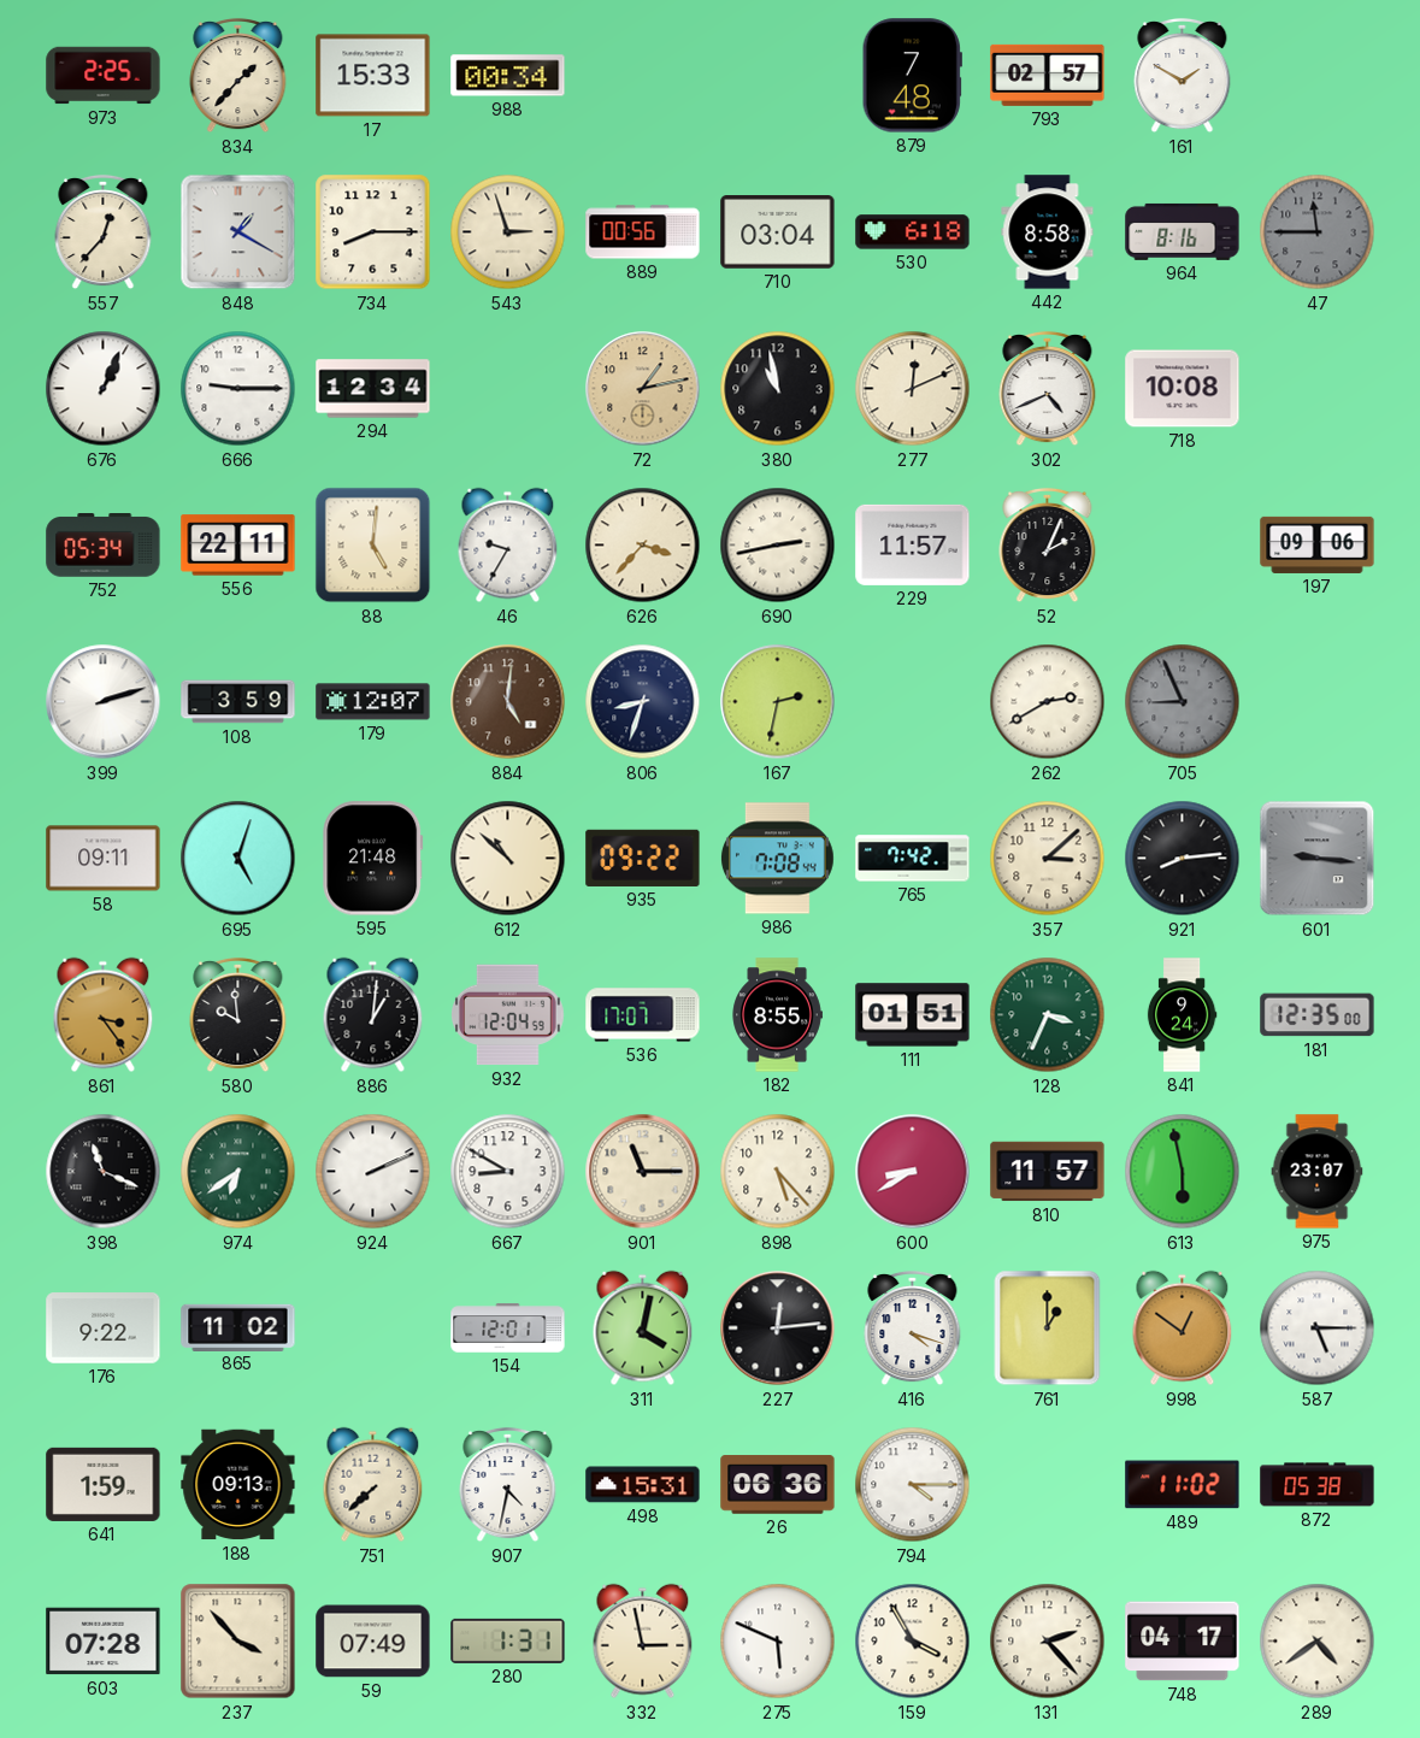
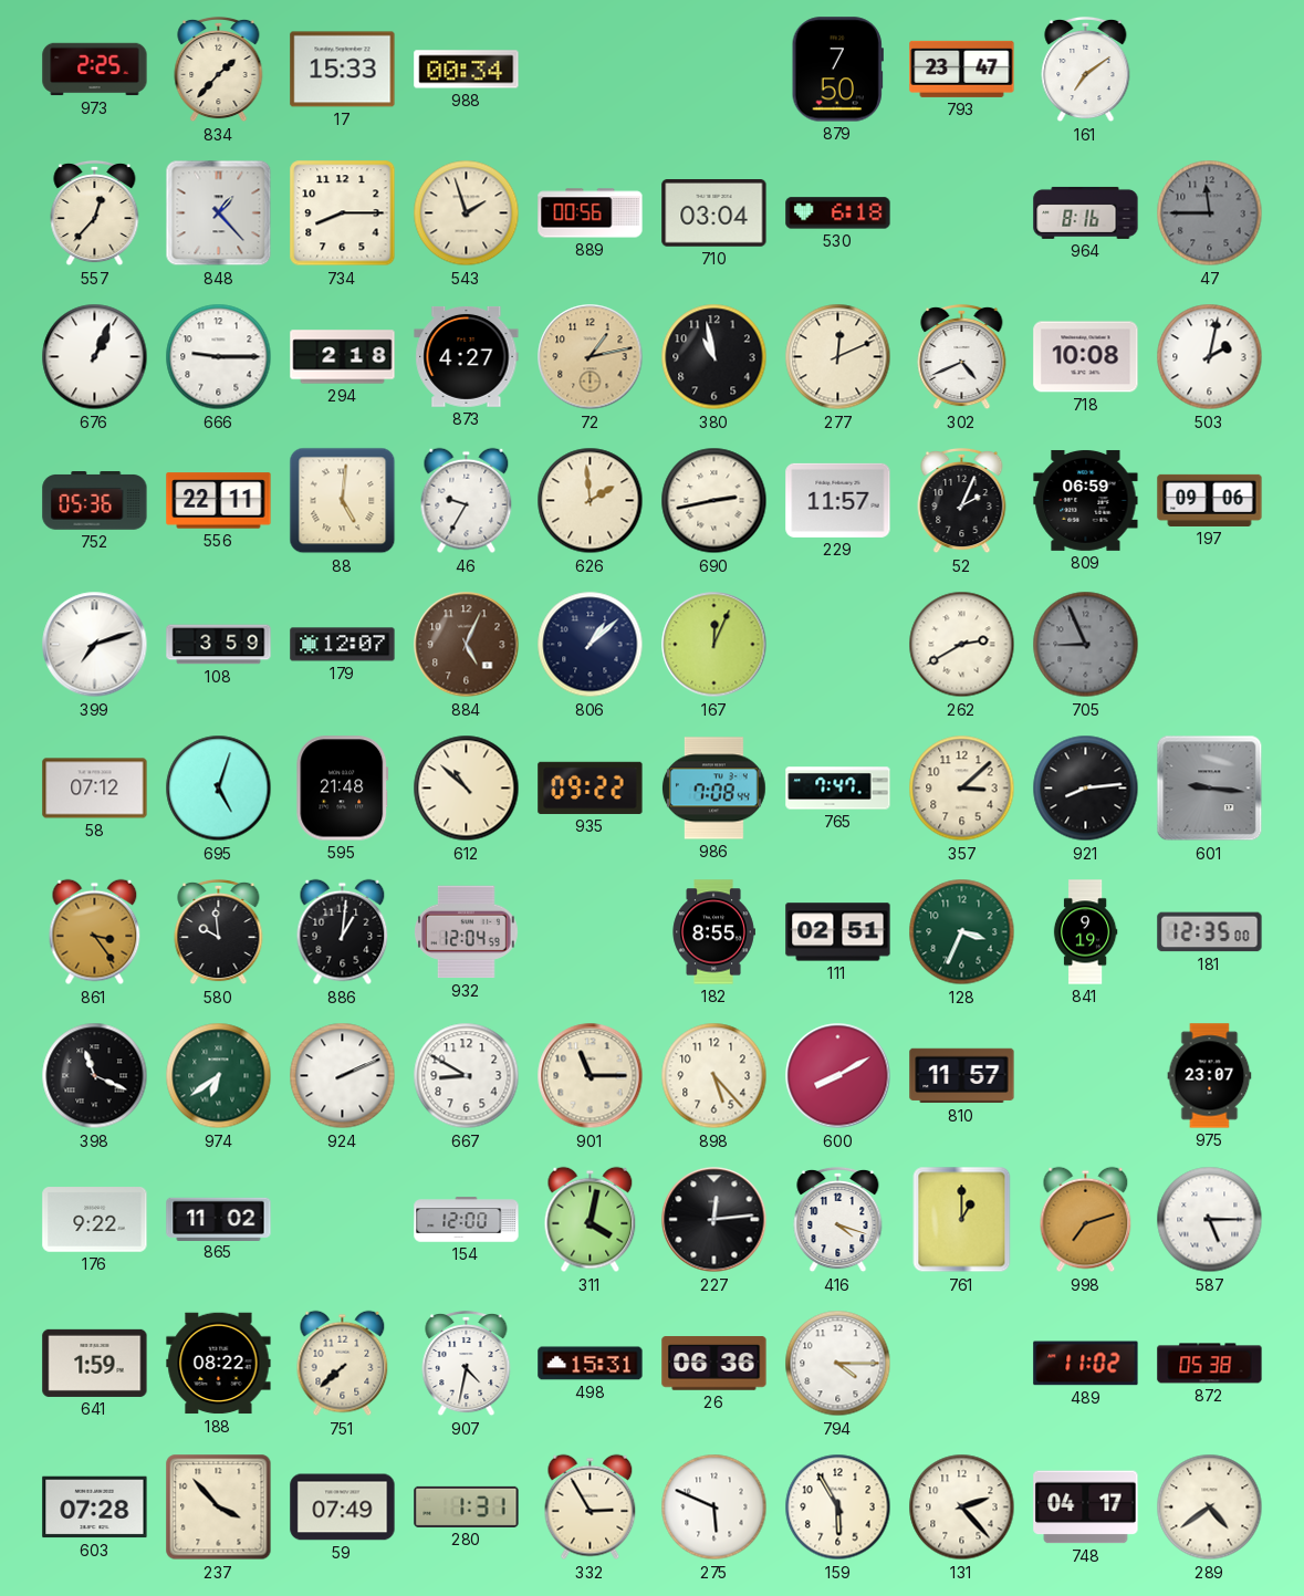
879: 7:48 -> 7:50
793: 02:57 -> 23:47
161: 1:50 -> 7:09
848: 1:20 -> 1:23
543: 2:57 -> 1:57
442: 8:58 -> none
294: 12:34 -> 2:18
873: none -> 4:27
503: none -> 2:02
752: 05:34 -> 05:36
626: 3:37 -> 1:59
809: none -> 06:59
399: 2:12 -> 7:12
884: 5:01 -> 5:04
806: 8:33 -> 1:08
167: 2:32 -> 12:04
58: 09:11 -> 07:12
765: 7:42 -> 7:47
536: 17:07 -> none
111: 01:51 -> 02:51
841: 9:24 -> 9:19
600: 8:40 -> 8:10
613: 5:58 -> none
154: 12:01 -> 12:00
998: 12:51 -> 7:12
188: 09:13 -> 08:22
332: 2:58 -> 2:55
159: 3:55 -> 5:55
